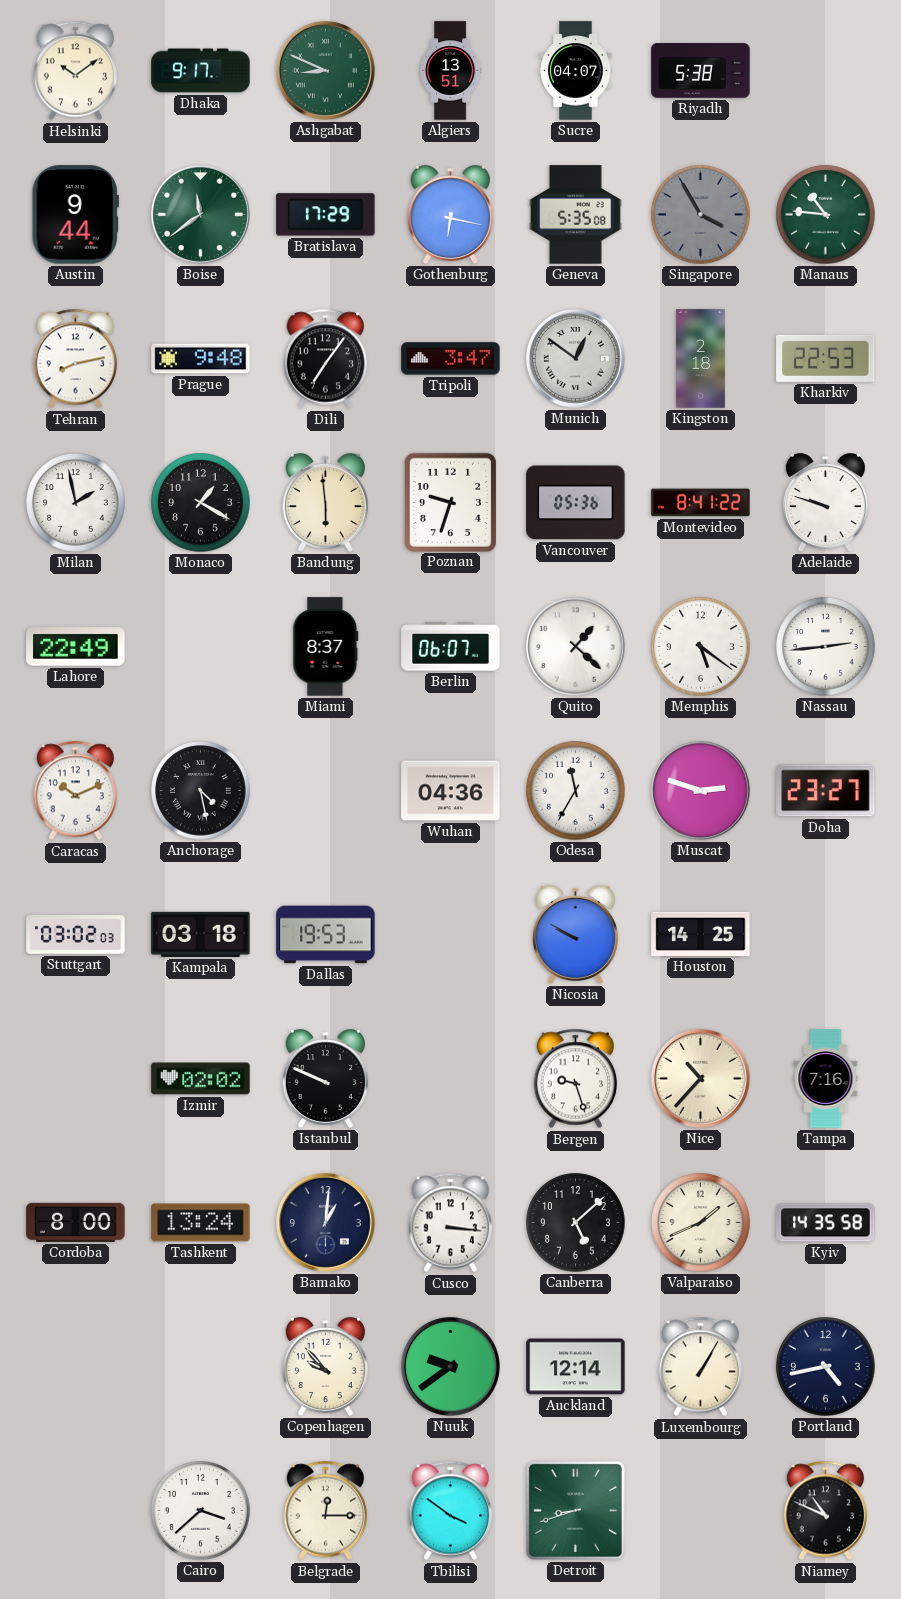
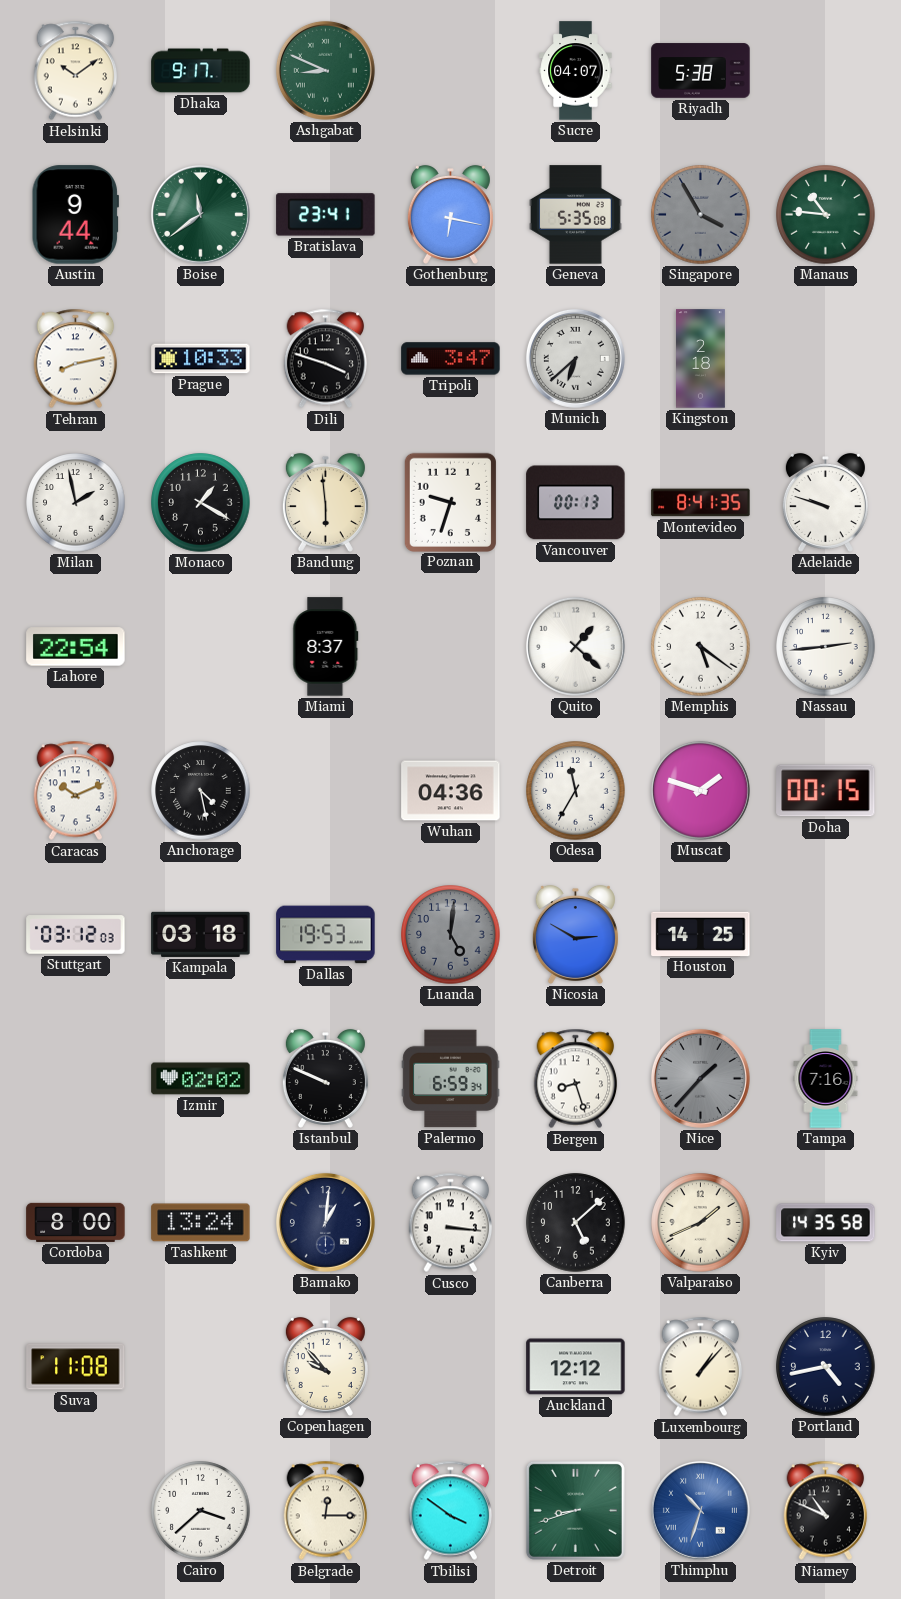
Algiers: 13:51 -> none
Bratislava: 17:29 -> 23:41
Prague: 9:48 -> 10:33
Dili: 7:06 -> 3:48
Munich: 12:51 -> 6:38
Kharkiv: 22:53 -> none
Vancouver: 05:36 -> 00:13
Montevideo: 8:41:22 -> 8:41:35
Lahore: 22:49 -> 22:54
Berlin: 06:07 -> none
Muscat: 2:48 -> 1:48
Doha: 23:27 -> 00:15
Stuttgart: 03:02 -> 03:12
Luanda: none -> 5:01
Nicosia: 9:50 -> 2:50
Palermo: none -> 6:59
Bergen: 9:27 -> 8:27
Nice: 10:37 -> 1:37
Nice dial: cream -> grey
Suva: none -> 11:08
Nuuk: 9:39 -> none
Auckland: 12:14 -> 12:12
Luxembourg: 1:05 -> 1:07
Thimphu: none -> 10:33
